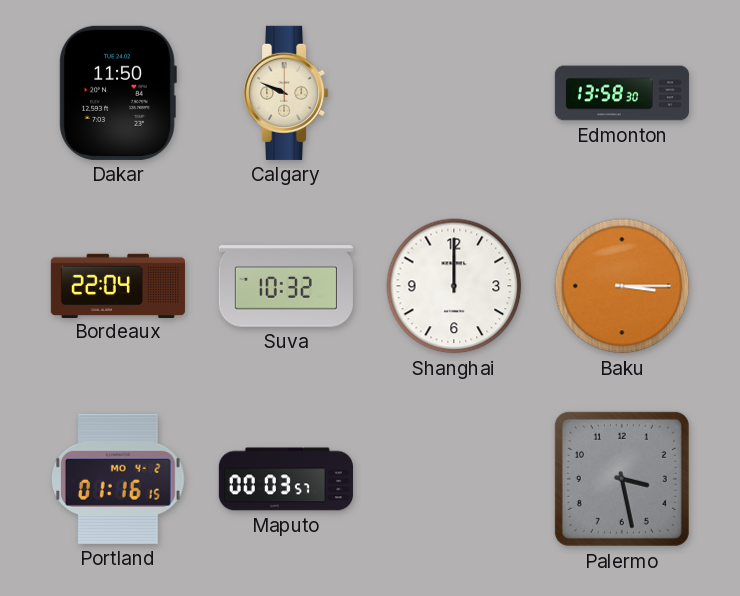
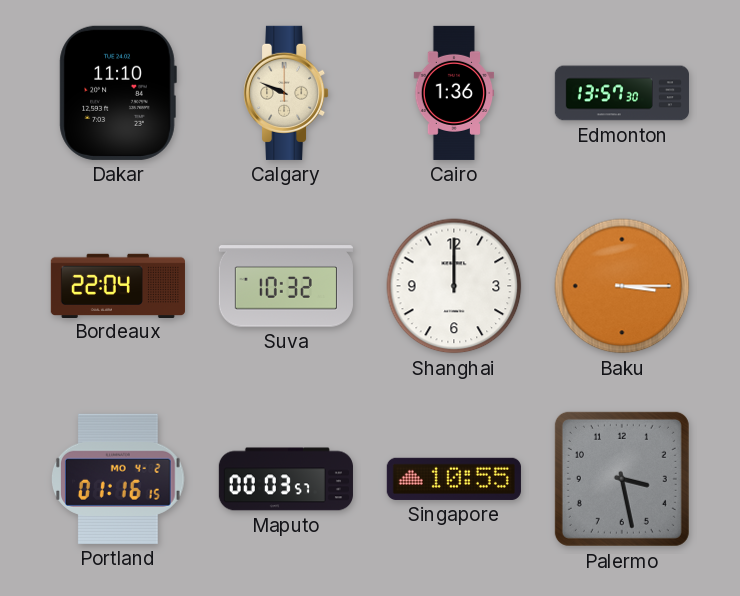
Dakar: 11:50 -> 11:10
Cairo: none -> 1:36
Edmonton: 13:58 -> 13:57
Singapore: none -> 10:55
